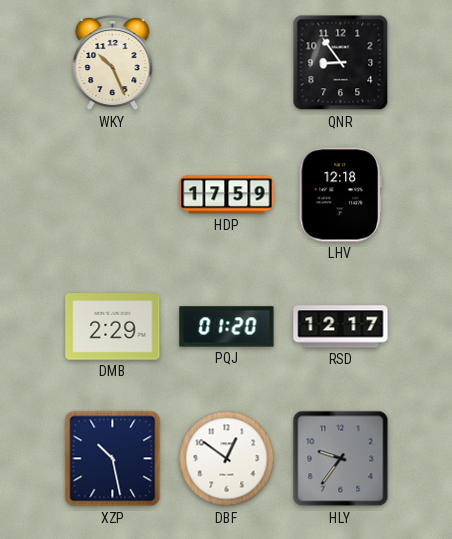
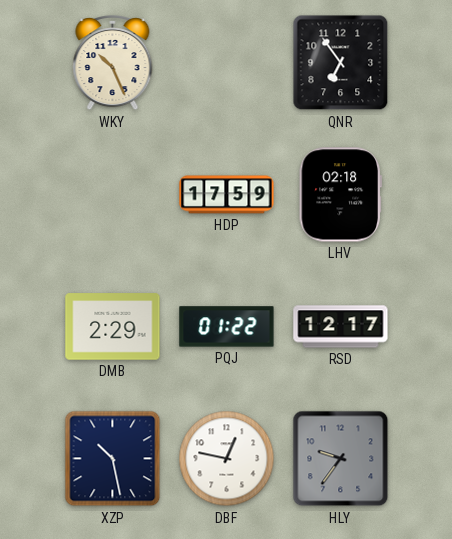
QNR: 8:54 -> 6:54
LHV: 12:18 -> 02:18
PQJ: 01:20 -> 01:22
DBF: 12:51 -> 12:47
